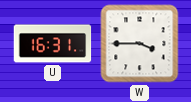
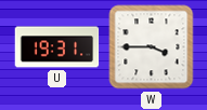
U: 16:31 -> 19:31
